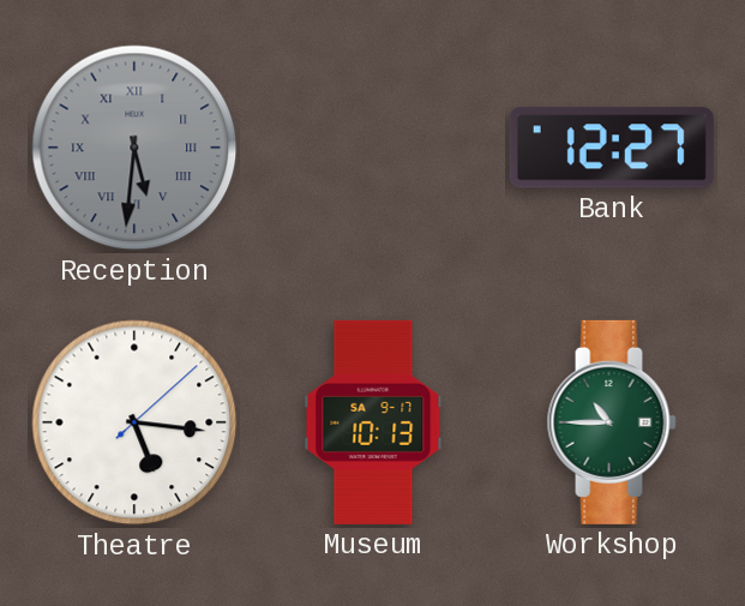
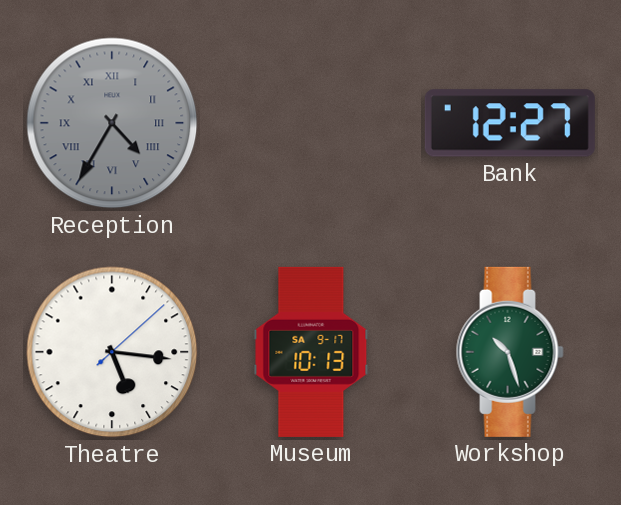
Reception: 5:31 -> 4:35
Workshop: 10:45 -> 10:27
